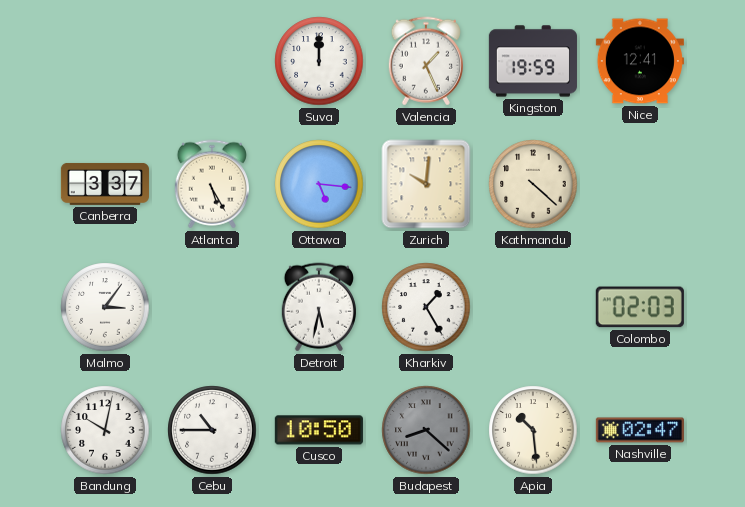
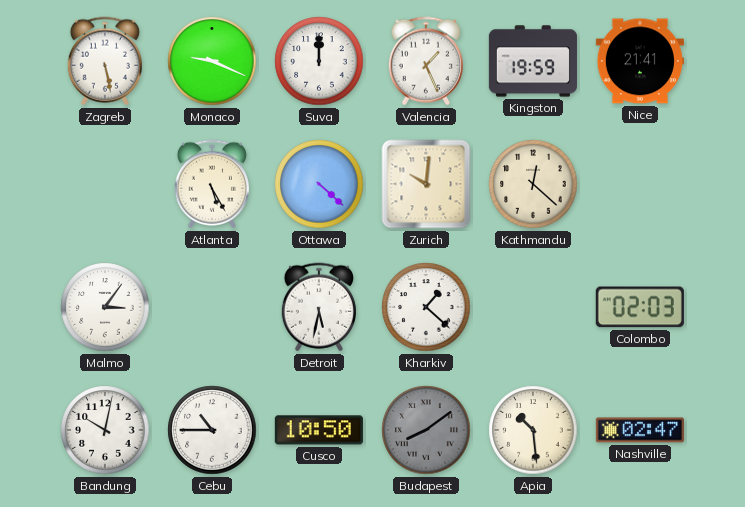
Zagreb: none -> 5:28
Monaco: none -> 9:19
Nice: 12:41 -> 21:41
Canberra: 3:37 -> none
Ottawa: 5:16 -> 4:22
Kathmandu: 4:22 -> 12:22
Kharkiv: 1:25 -> 1:22
Budapest: 8:22 -> 8:09
